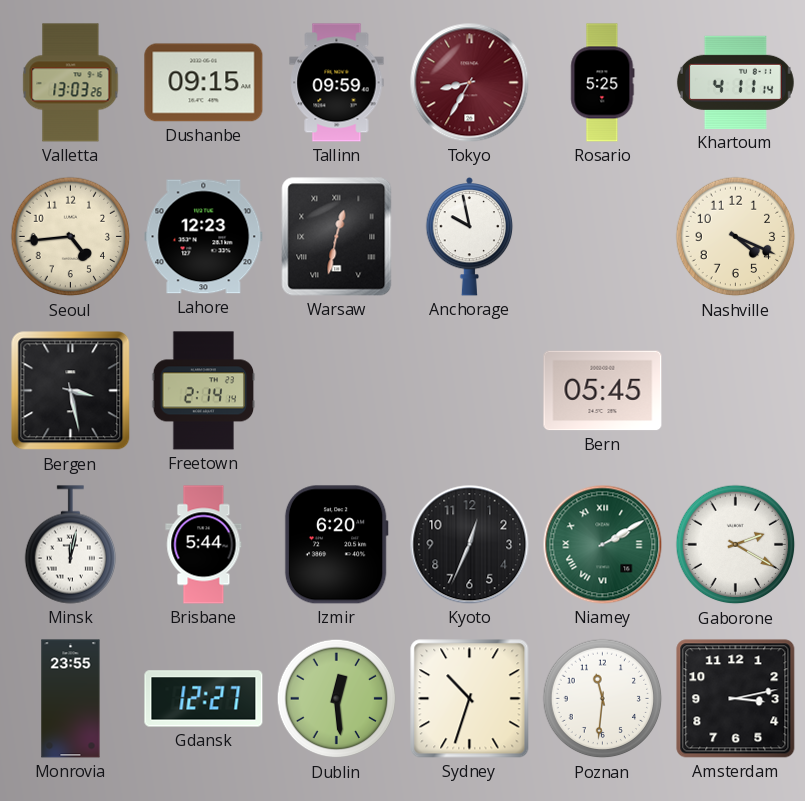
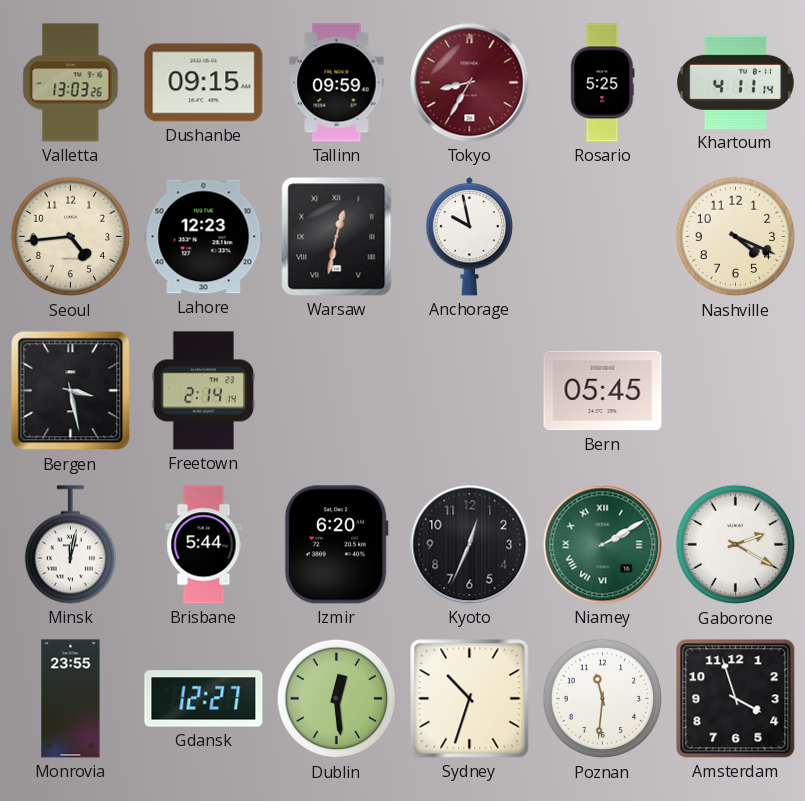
Amsterdam: 3:13 -> 3:57
